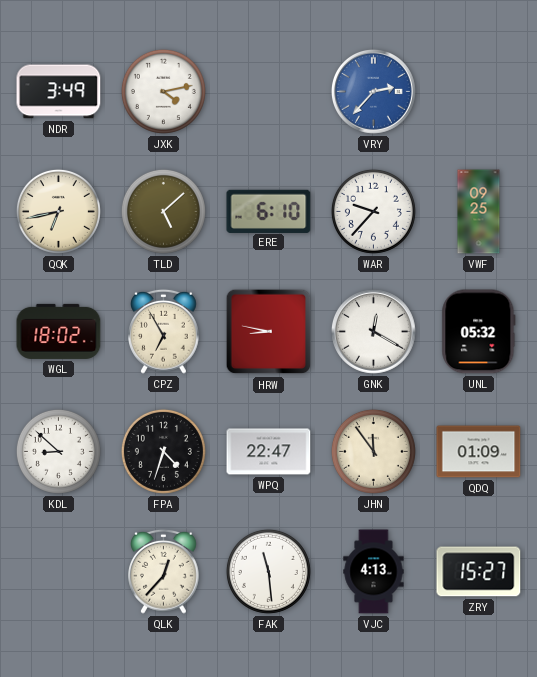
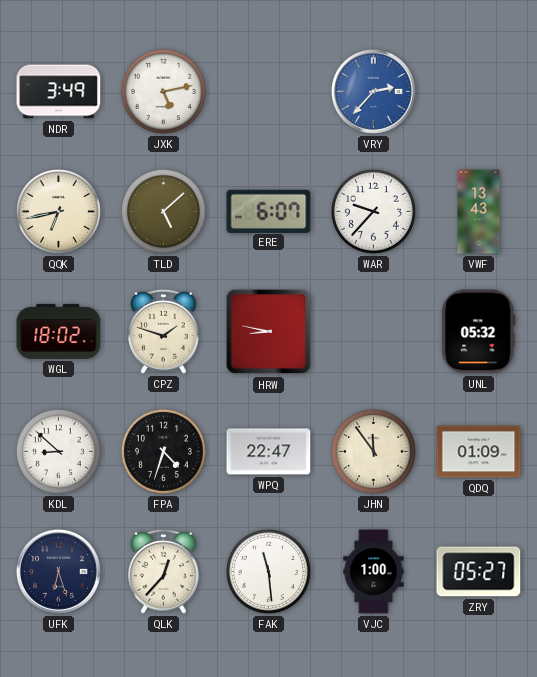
JXK: 4:13 -> 5:13
ERE: 6:10 -> 6:07
VWF: 09:25 -> 13:43
CPZ: 6:55 -> 1:48
GNK: 12:20 -> none
UFK: none -> 6:27
VJC: 4:13 -> 1:00
ZRY: 15:27 -> 05:27
